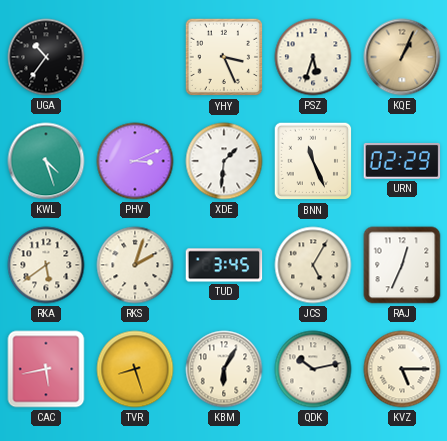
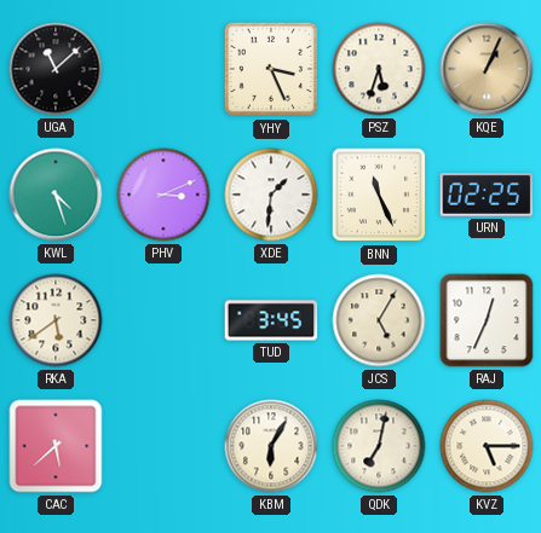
UGA: 10:36 -> 11:08
URN: 02:29 -> 02:25
RKS: 2:03 -> none
CAC: 5:43 -> 5:38
TVR: 8:27 -> none
QDK: 10:13 -> 7:02
